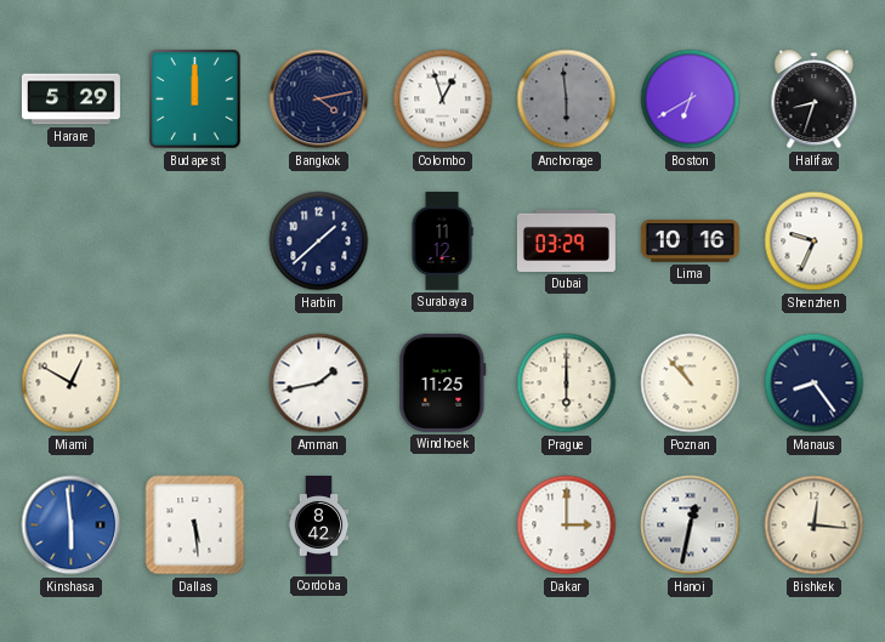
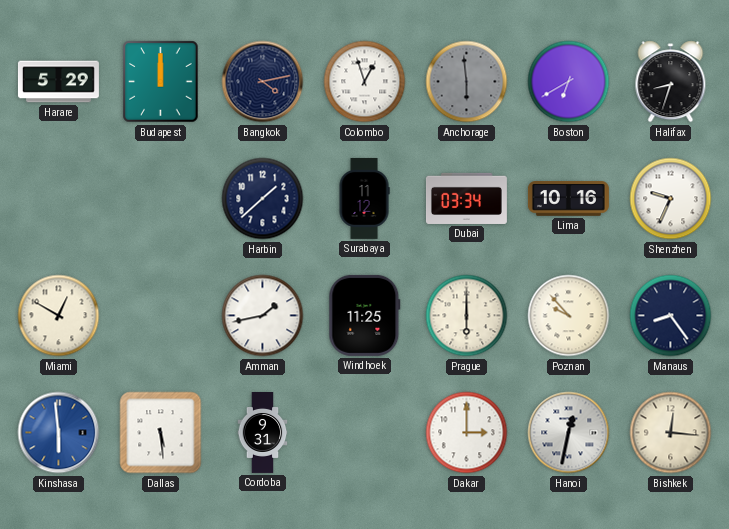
Dubai: 03:29 -> 03:34
Poznan: 10:53 -> 9:53
Cordoba: 8:42 -> 9:31
